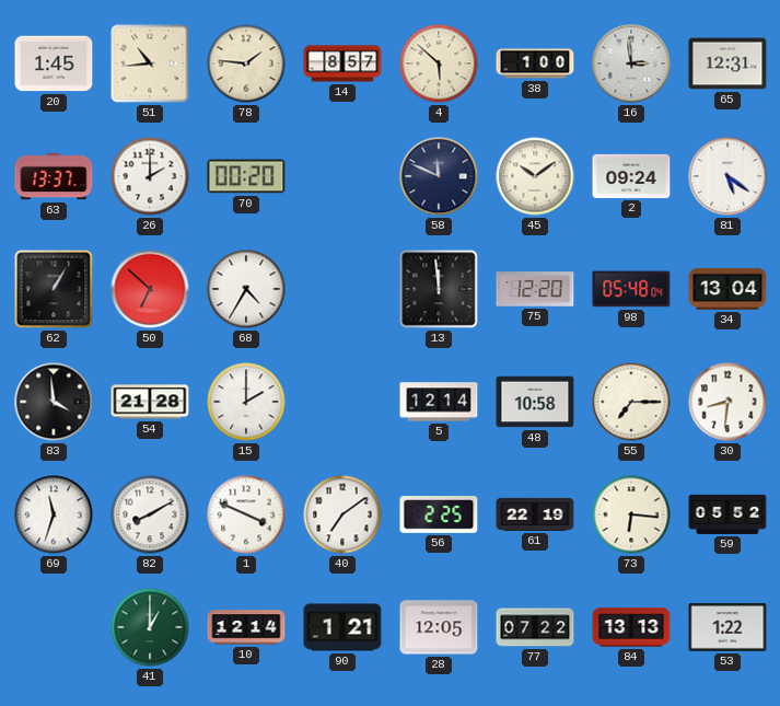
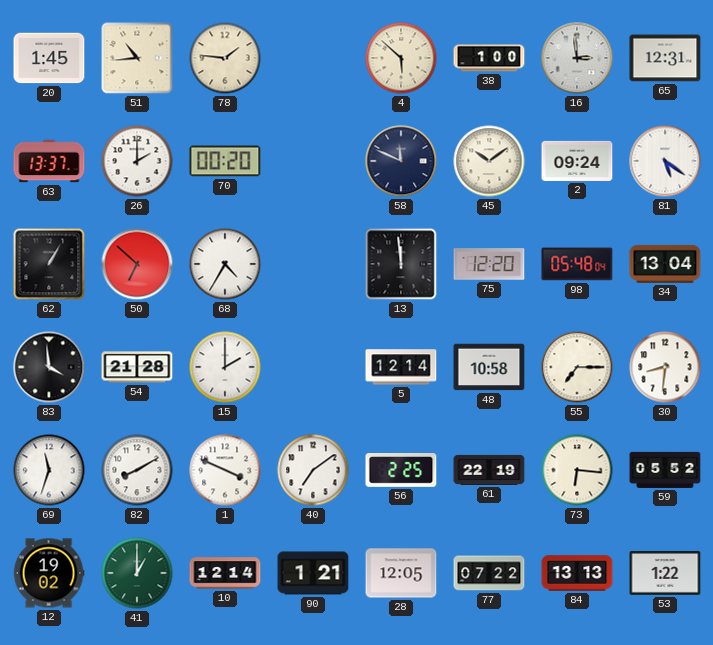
14: 8:57 -> none
12: none -> 19:02
